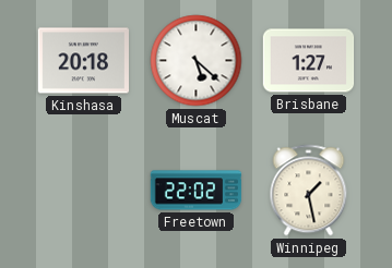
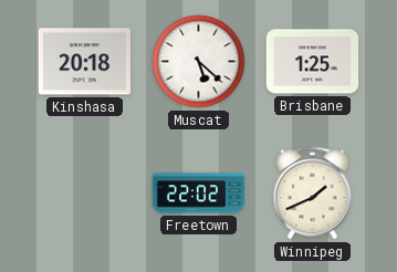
Brisbane: 1:27 -> 1:25
Winnipeg: 1:28 -> 1:41
